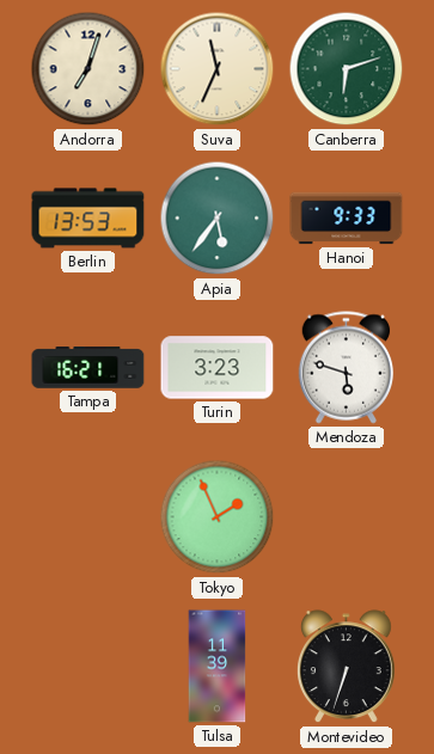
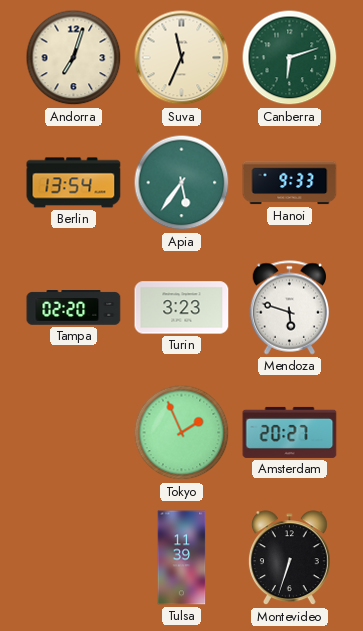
Berlin: 13:53 -> 13:54
Tampa: 16:21 -> 02:20
Amsterdam: none -> 20:27
